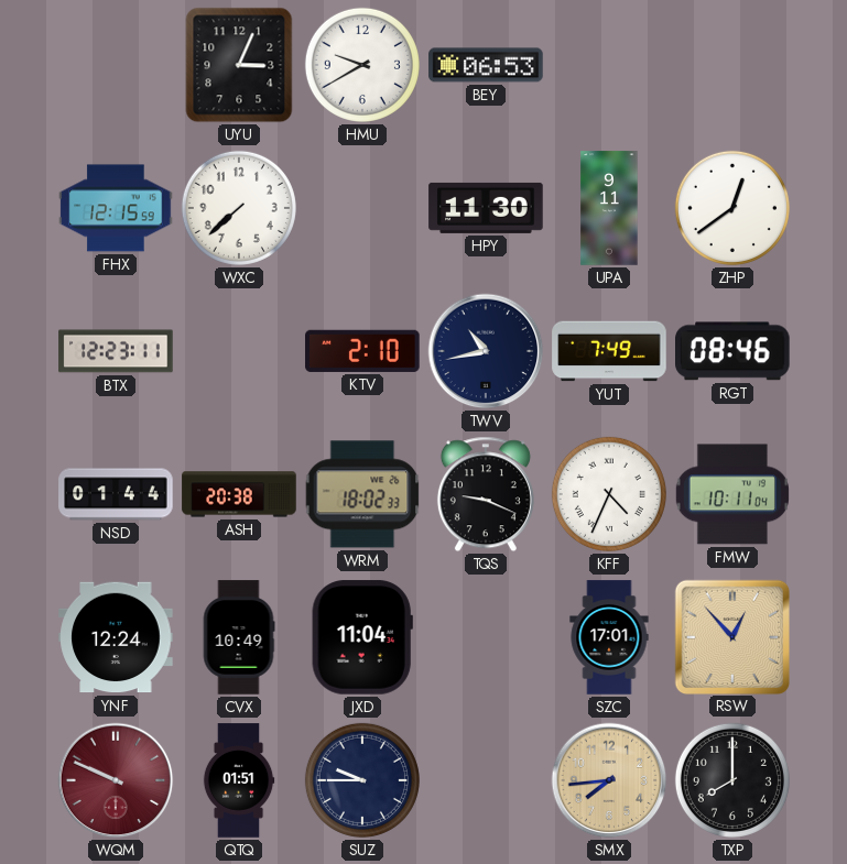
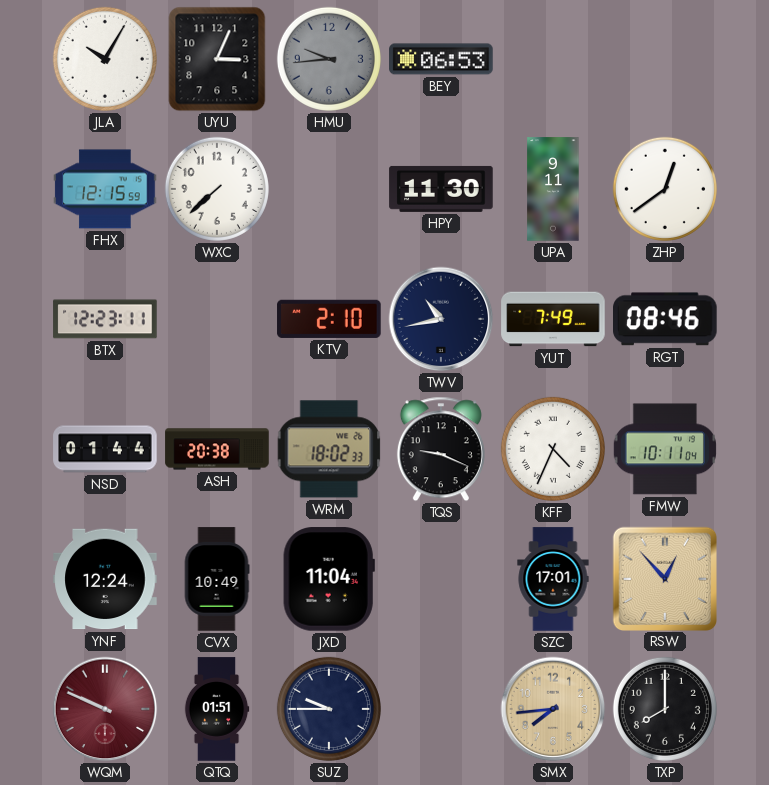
JLA: none -> 10:05
HMU: 9:40 -> 9:44
HMU dial: white -> grey
